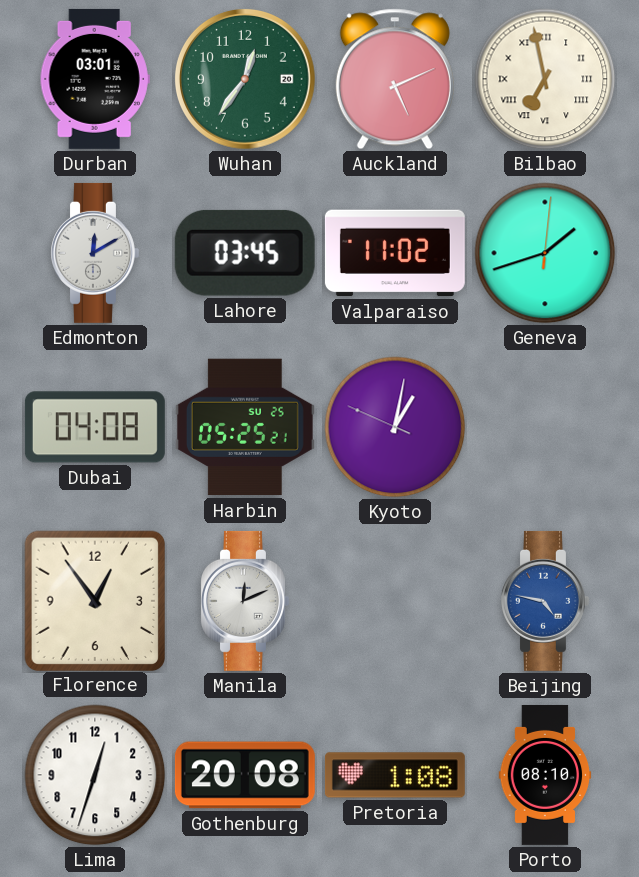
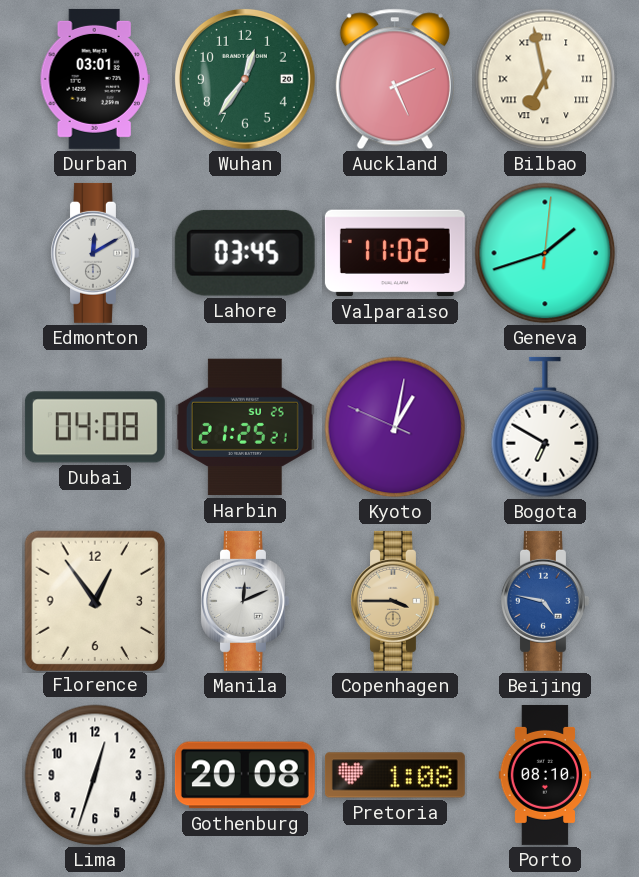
Harbin: 05:25 -> 21:25
Bogota: none -> 6:50
Copenhagen: none -> 3:45
